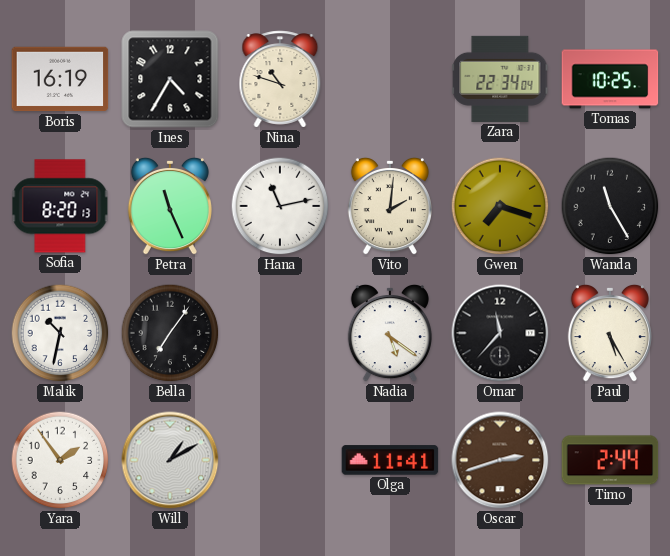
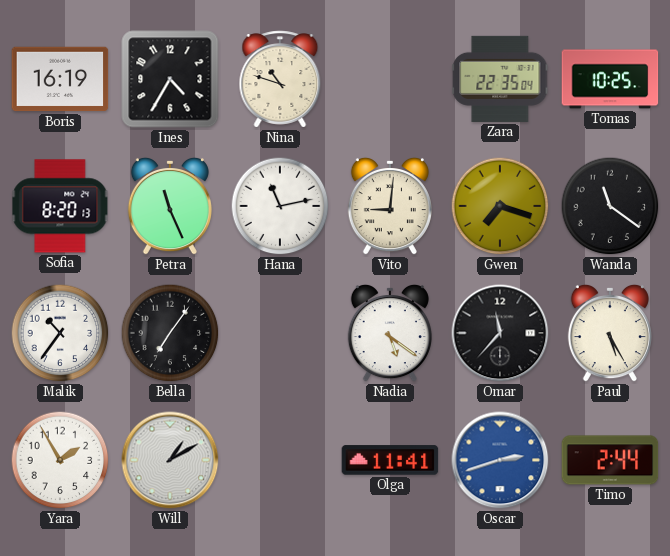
Zara: 22:34 -> 22:35
Vito: 2:01 -> 9:01
Wanda: 11:25 -> 11:21
Malik: 10:32 -> 10:36
Yara: 1:54 -> 1:55
Oscar dial: brown -> blue
